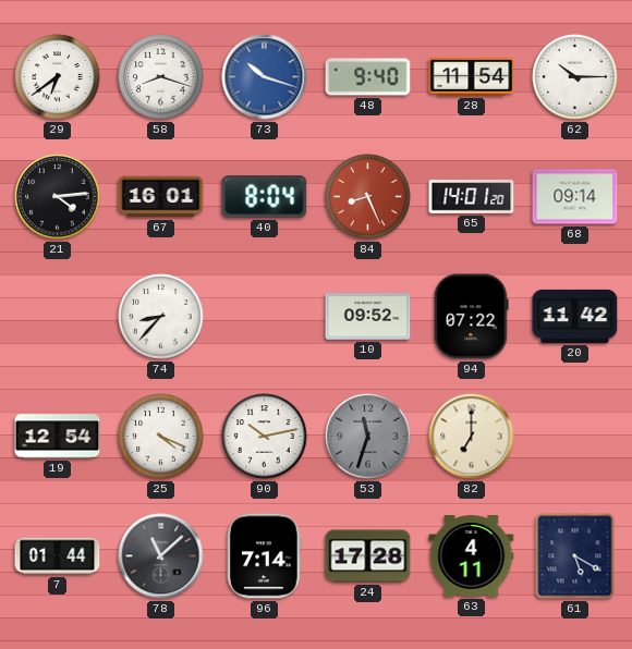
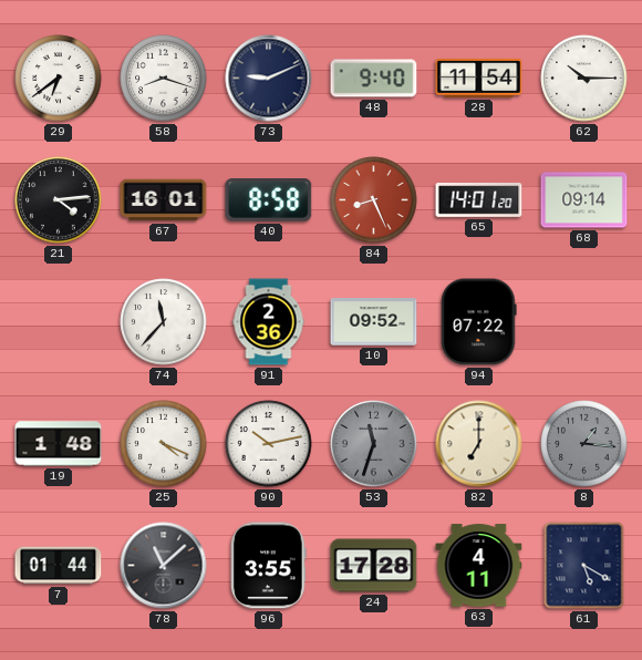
73: 10:18 -> 9:11
73 dial: blue -> navy
40: 8:04 -> 8:58
74: 8:37 -> 11:37
91: none -> 2:36
20: 11:42 -> none
19: 12:54 -> 1:48
8: none -> 1:16
96: 7:14 -> 3:55
